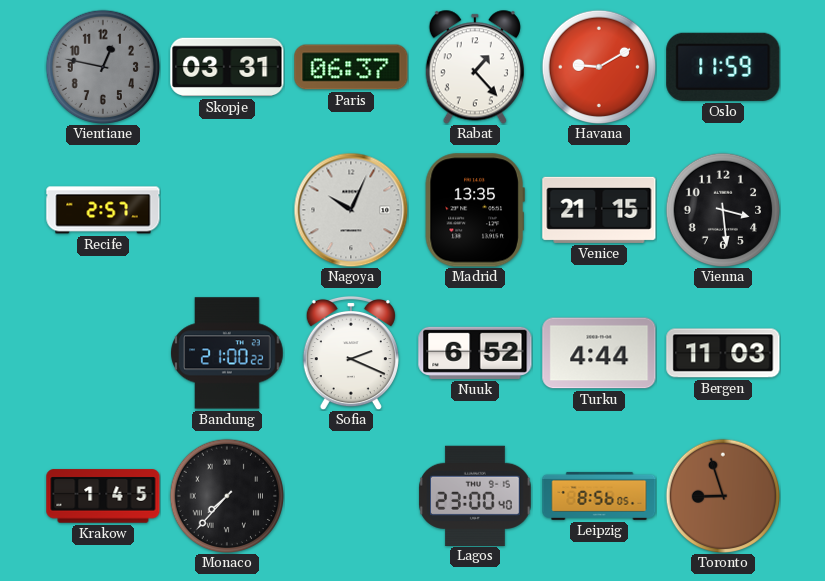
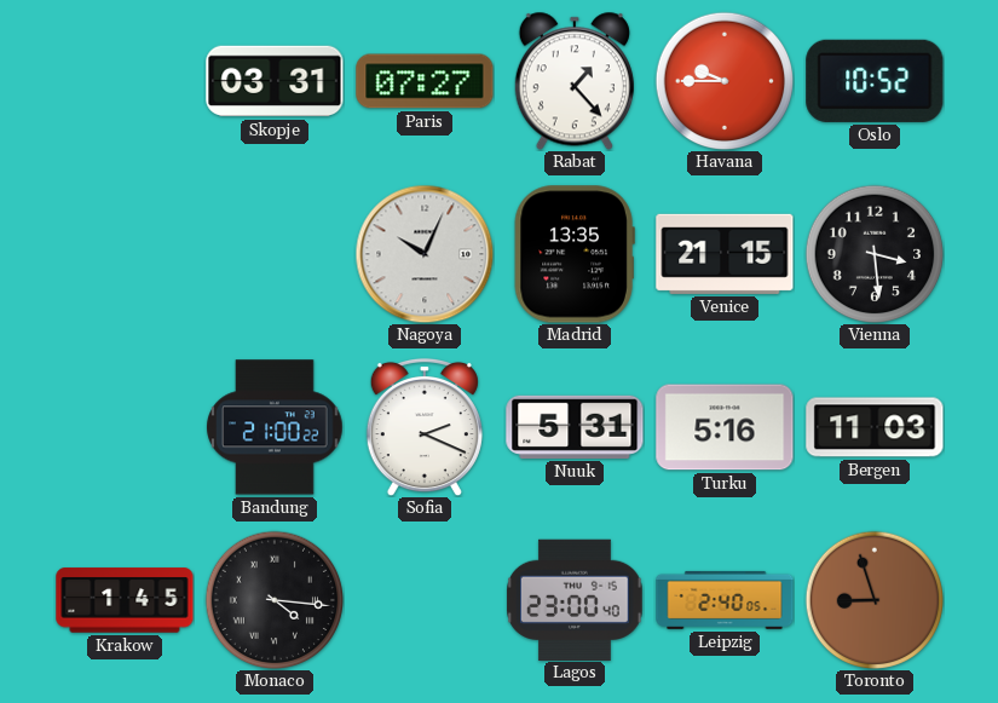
Vientiane: 12:47 -> none
Paris: 06:37 -> 07:27
Havana: 9:10 -> 9:45
Oslo: 11:59 -> 10:52
Recife: 2:57 -> none
Nuuk: 6:52 -> 5:31
Turku: 4:44 -> 5:16
Monaco: 7:37 -> 4:16
Leipzig: 8:56 -> 2:40
